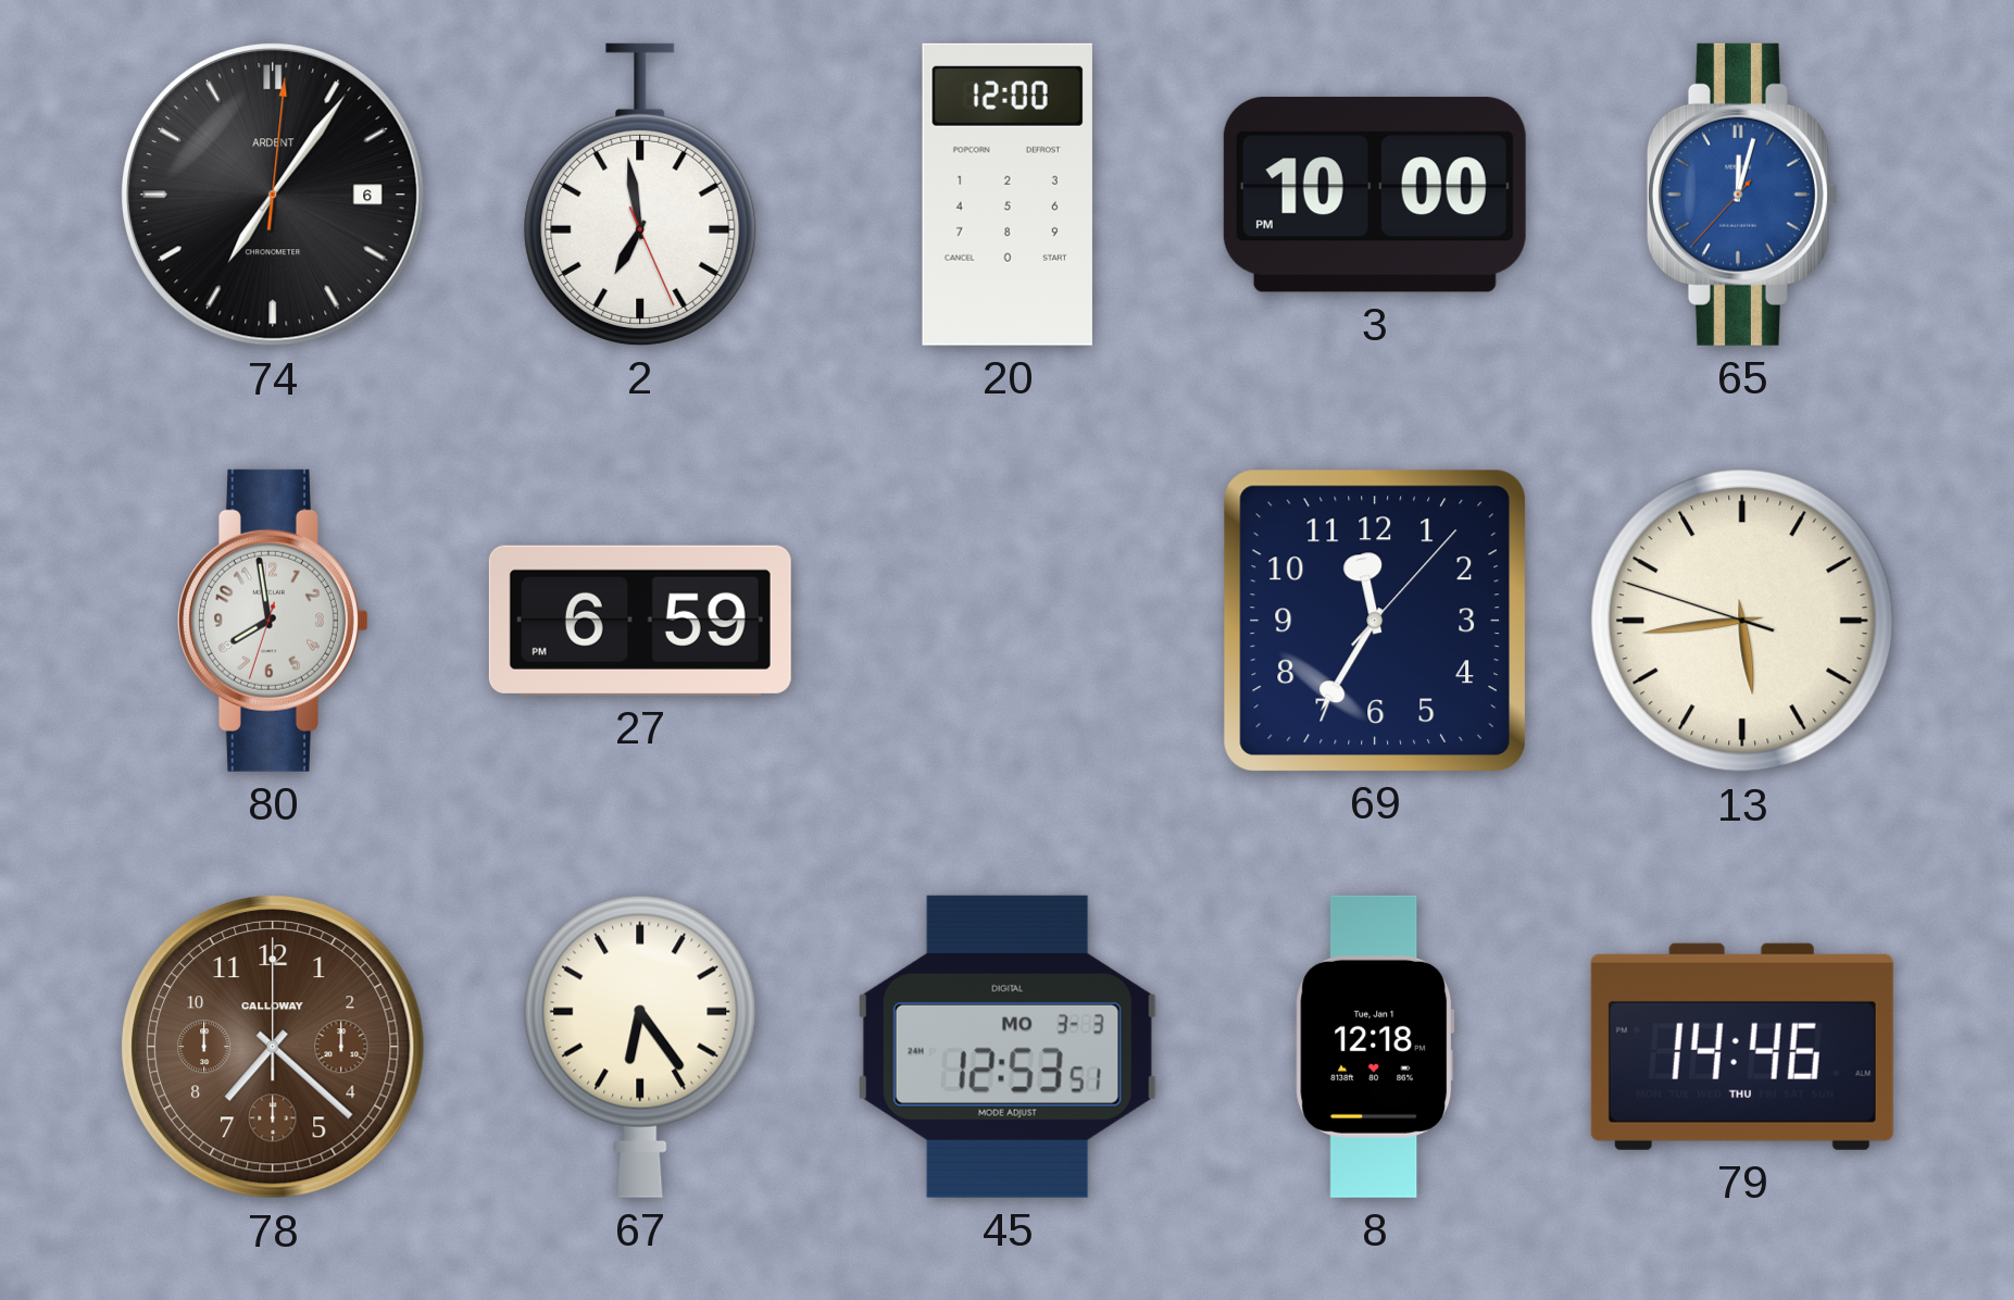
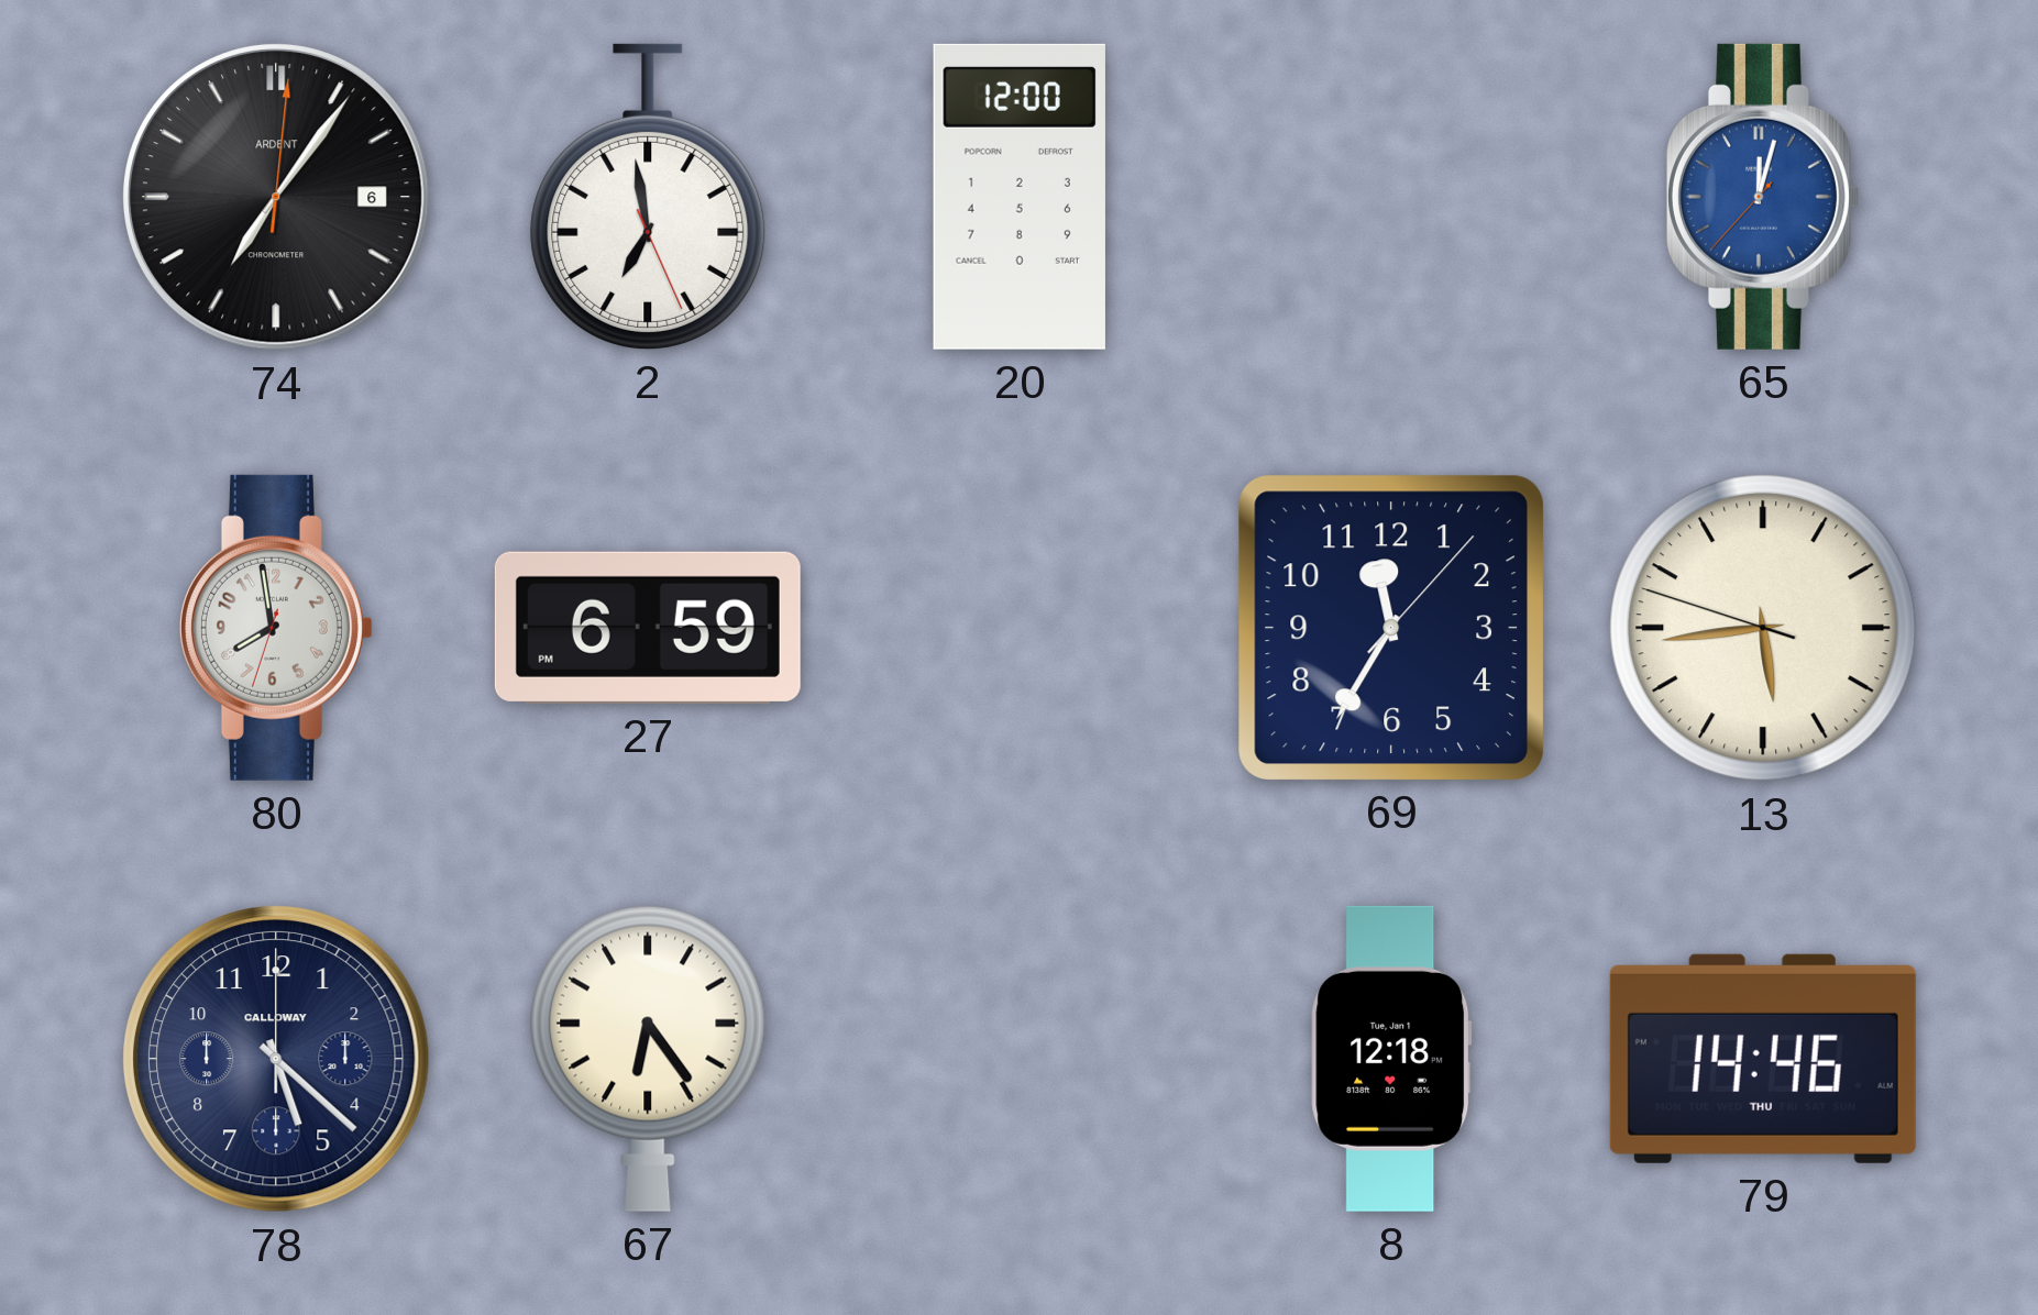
3: 10:00 -> none
78: 7:22 -> 5:22
78 dial: brown -> navy
45: 12:53 -> none
